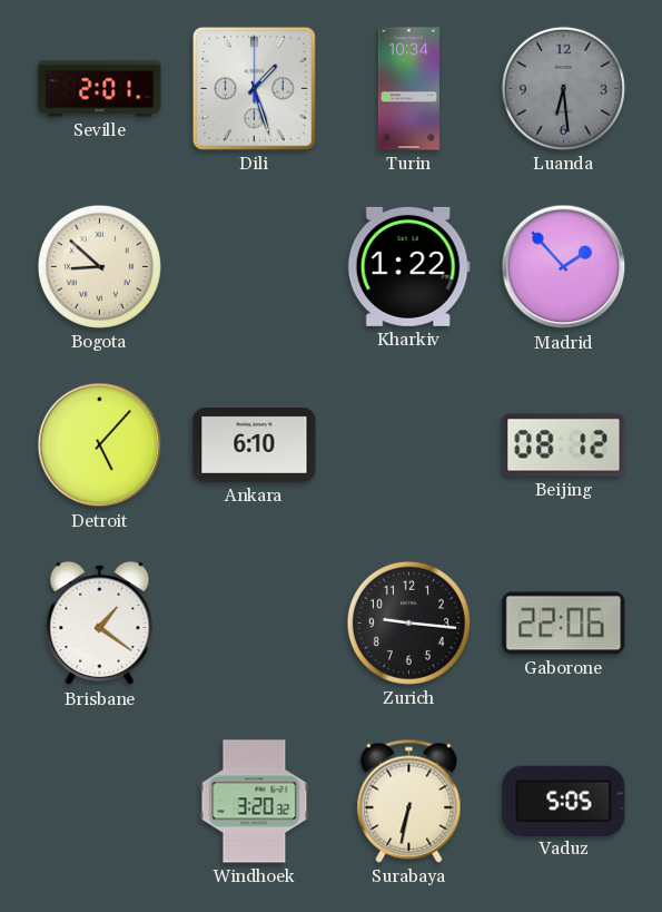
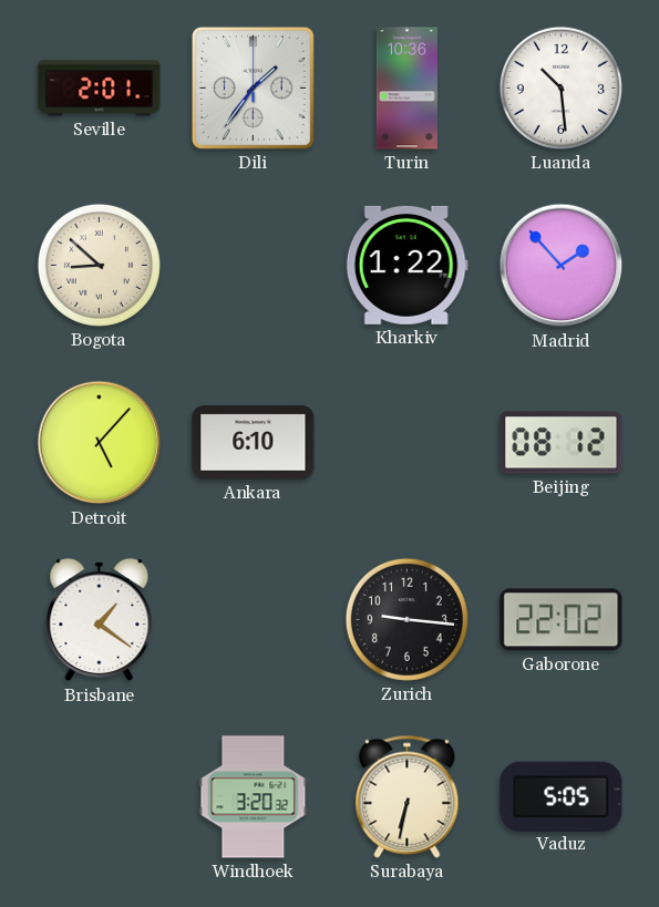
Dili: 1:27 -> 1:36
Turin: 10:34 -> 10:36
Luanda: 6:29 -> 10:29
Luanda dial: grey -> white
Gaborone: 22:06 -> 22:02
